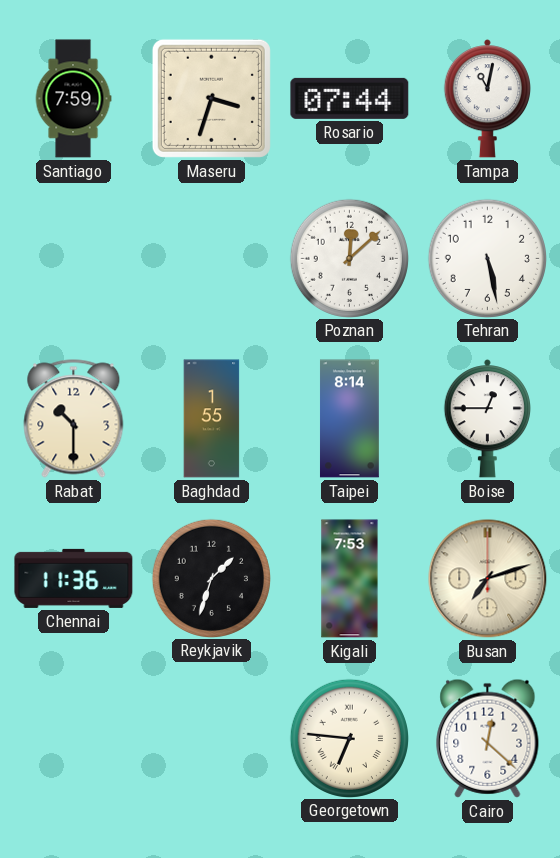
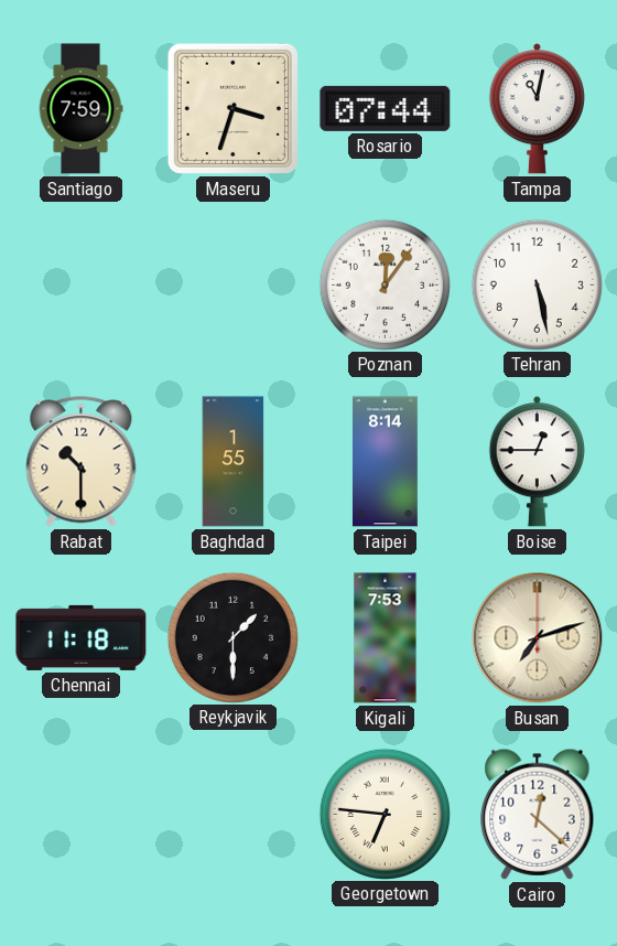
Poznan: 12:08 -> 12:06
Chennai: 11:36 -> 11:18
Reykjavik: 1:33 -> 1:30
